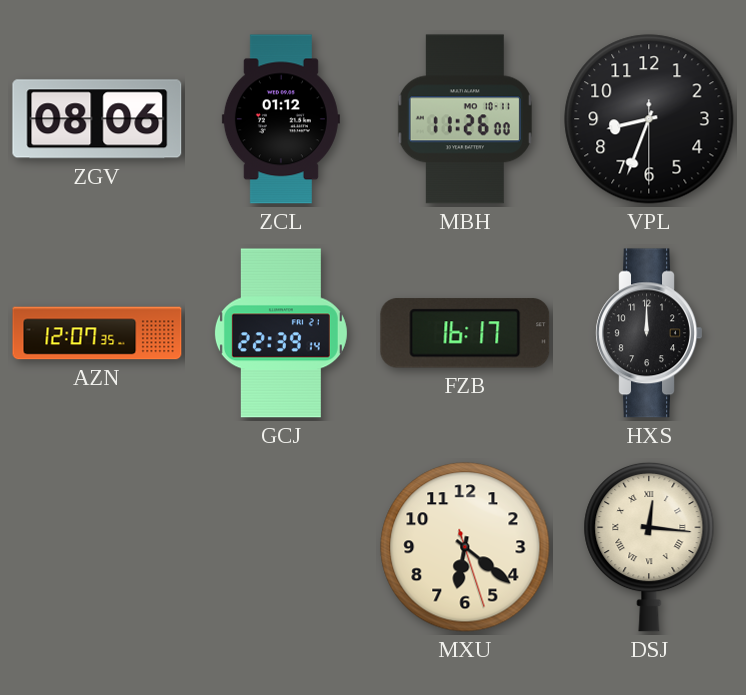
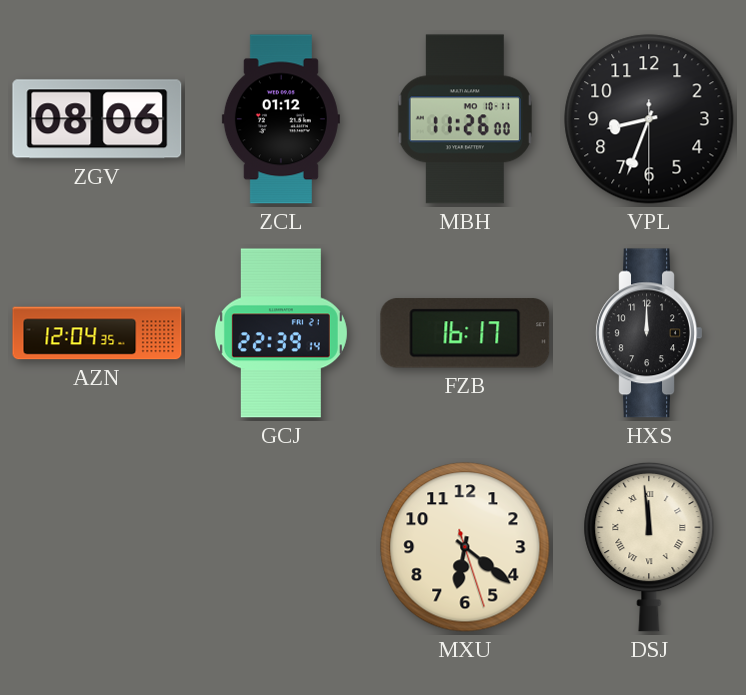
AZN: 12:07 -> 12:04
DSJ: 12:16 -> 11:59
